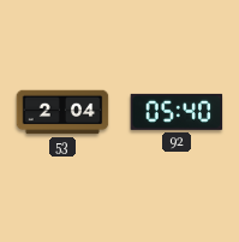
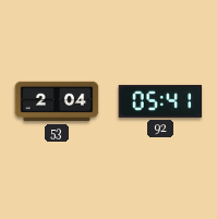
92: 05:40 -> 05:41
